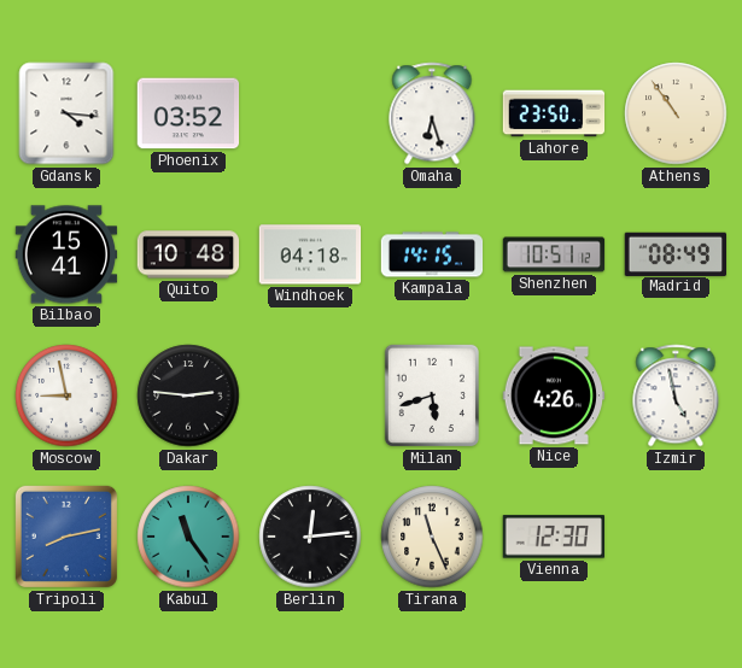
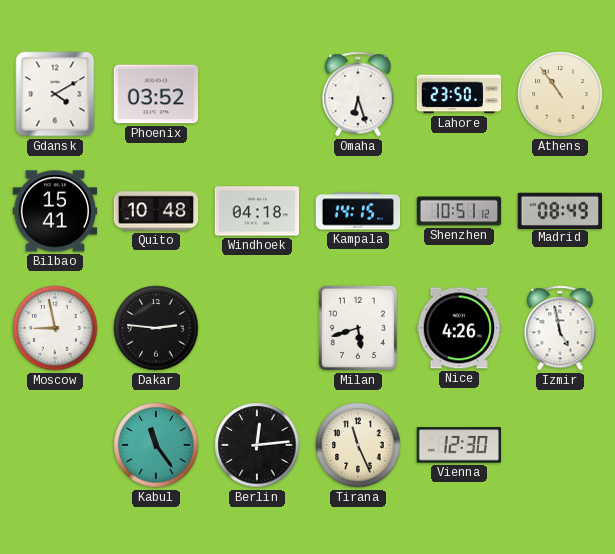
Gdansk: 4:16 -> 4:10
Tripoli: 8:13 -> none
